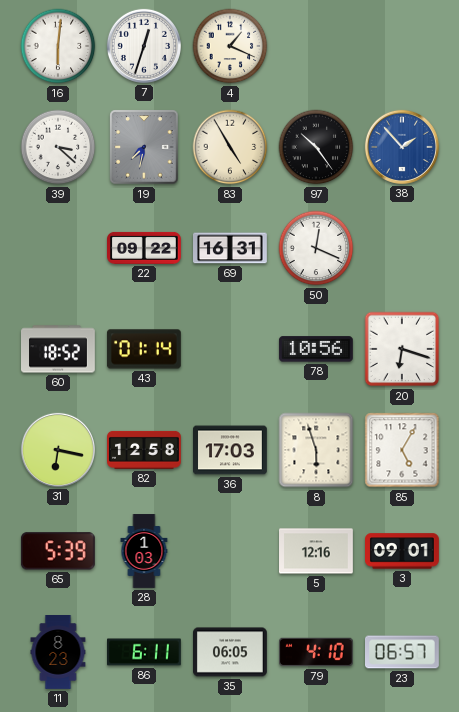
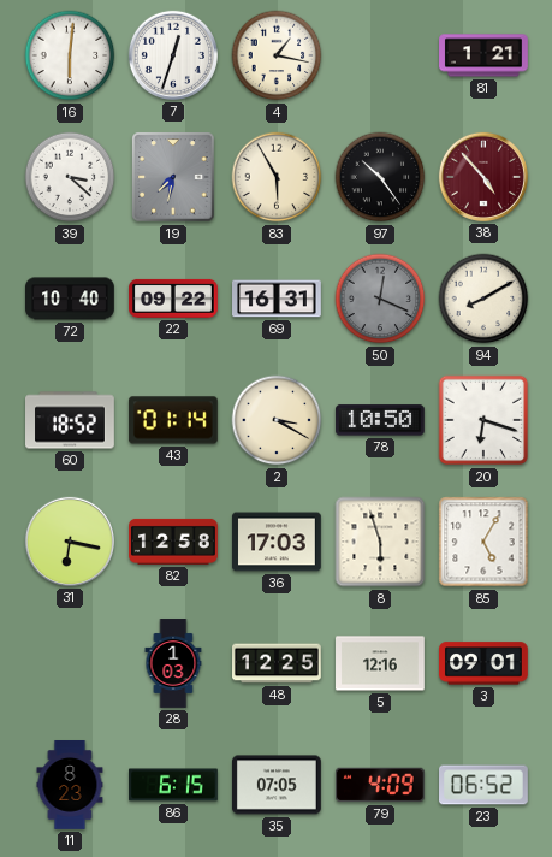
4: 1:19 -> 1:17
81: none -> 1:21
83: 4:55 -> 5:55
38: 1:53 -> 4:53
38 dial: blue -> burgundy
72: none -> 10:40
50 dial: white -> grey
94: none -> 8:10
2: none -> 3:20
78: 10:56 -> 10:50
65: 5:39 -> none
48: none -> 12:25
86: 6:11 -> 6:15
35: 06:05 -> 07:05
79: 4:10 -> 4:09
23: 06:57 -> 06:52
